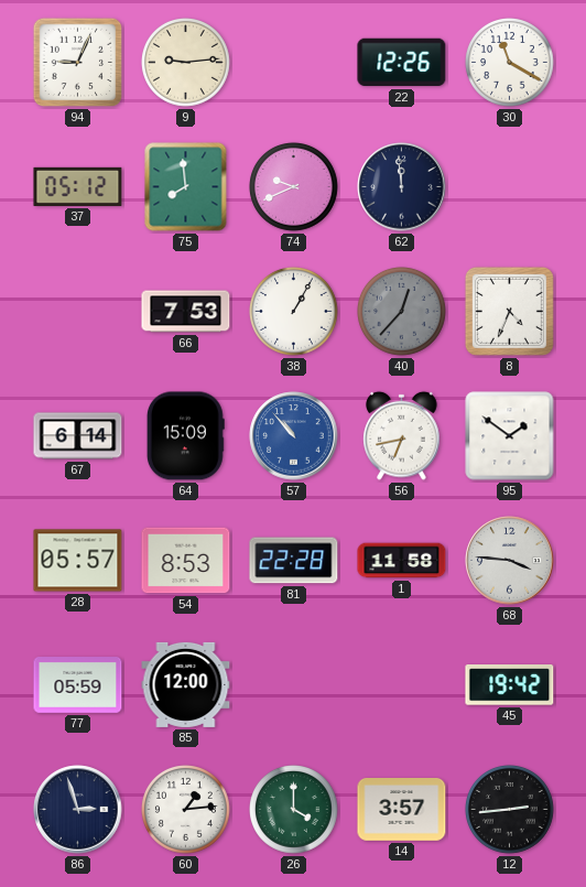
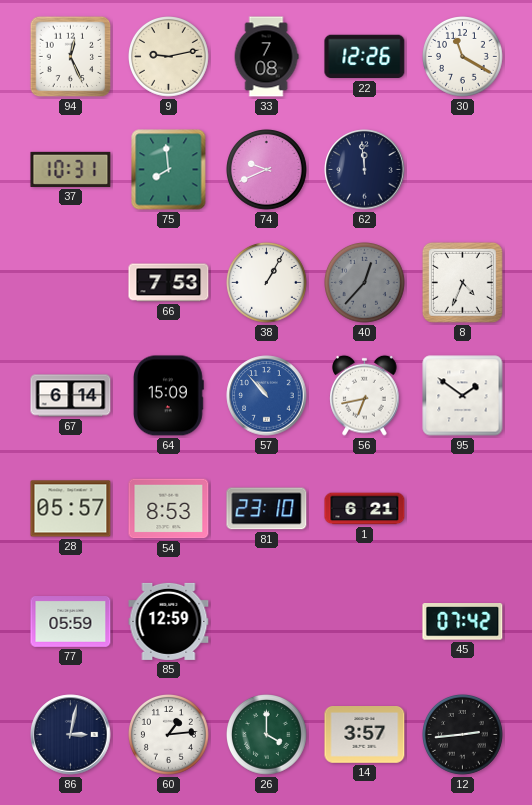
94: 9:04 -> 12:26
9: 9:14 -> 9:13
33: none -> 7:08
37: 05:12 -> 10:31
81: 22:28 -> 23:10
1: 11:58 -> 6:21
68: 3:46 -> none
85: 12:00 -> 12:59
45: 19:42 -> 07:42
86: 2:57 -> 3:02
